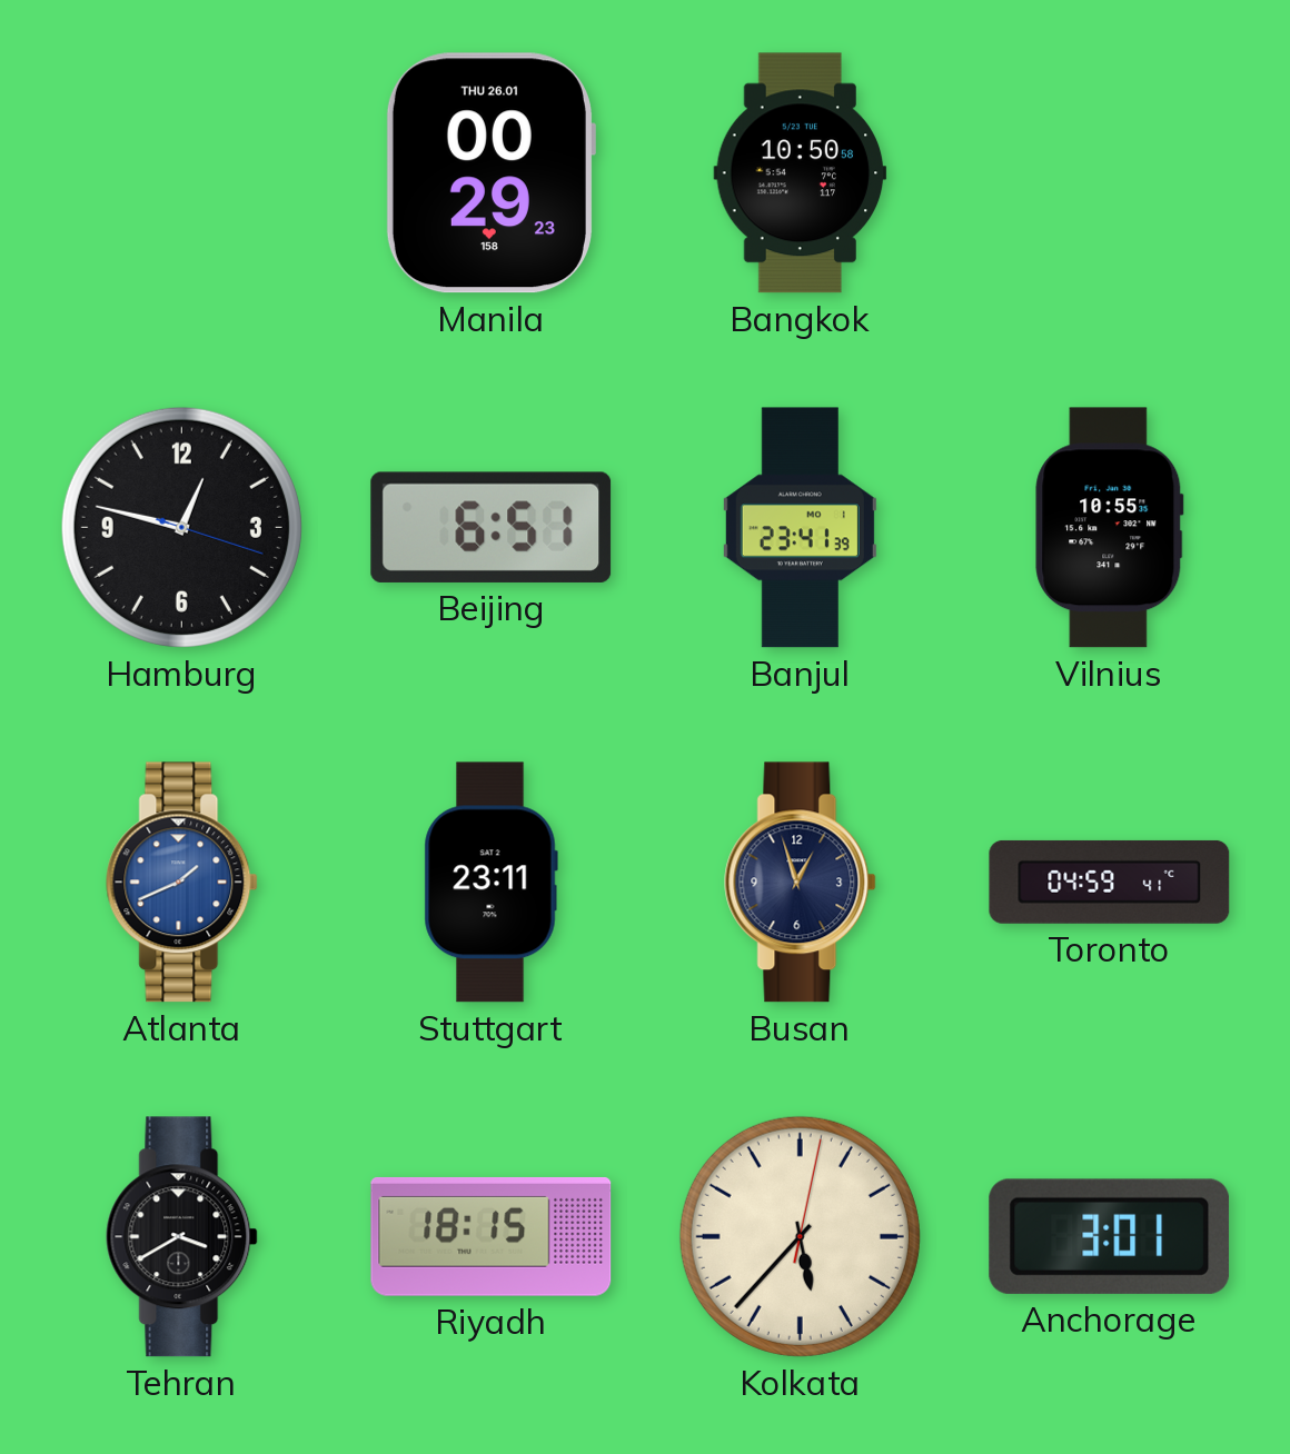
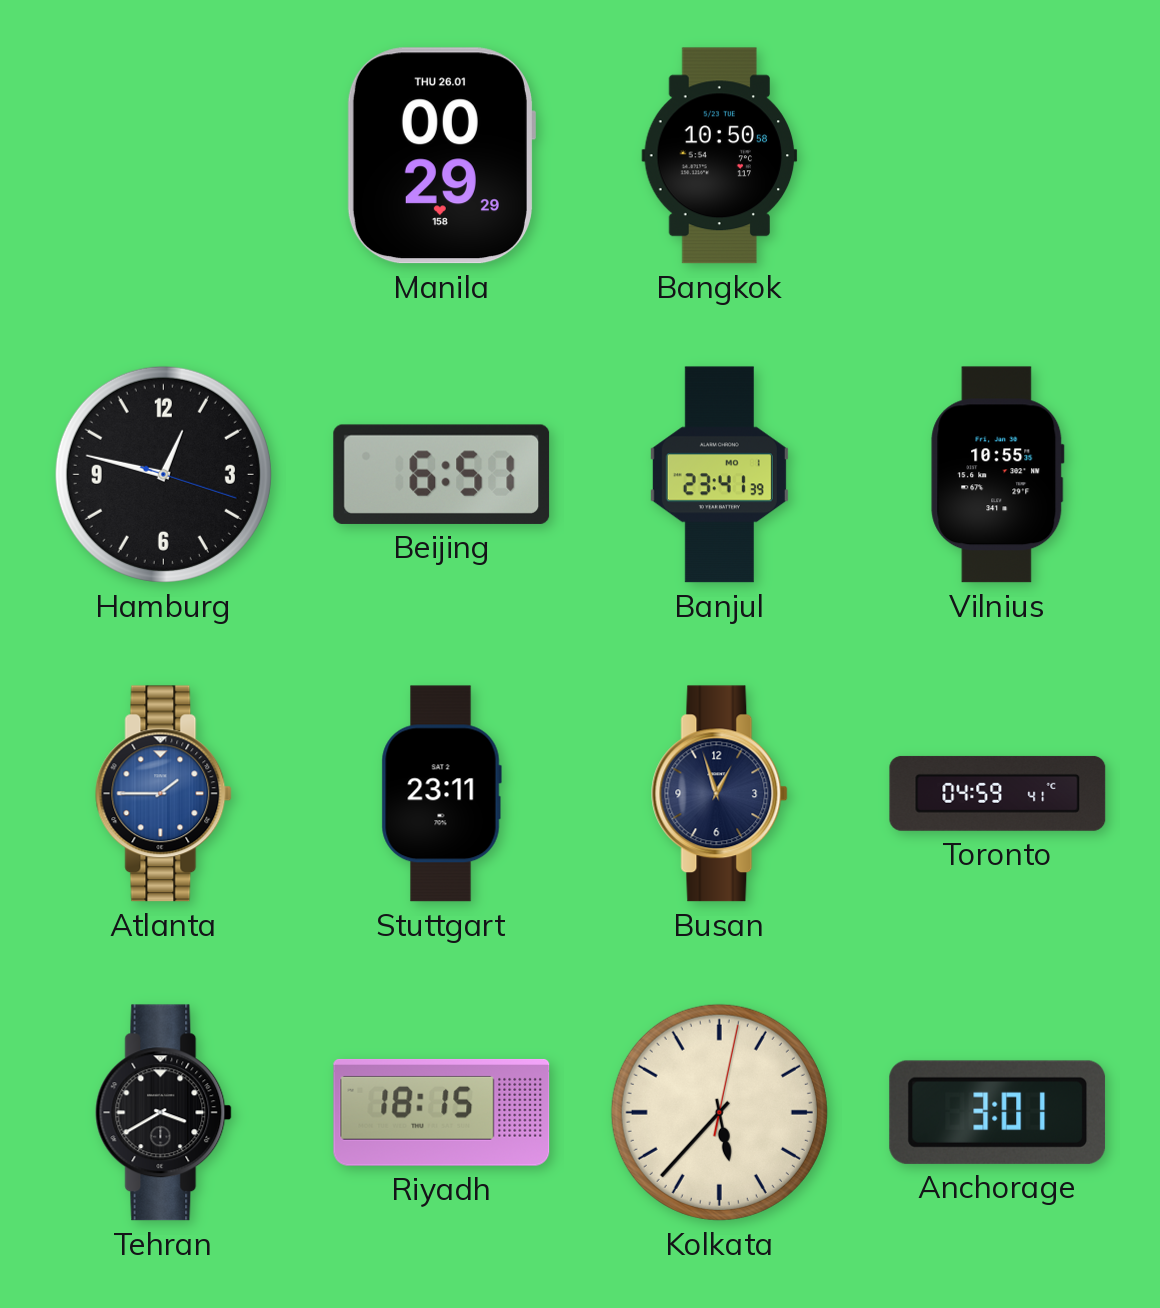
Manila: 00:29:23 -> 00:29:29
Atlanta: 1:41 -> 1:45
